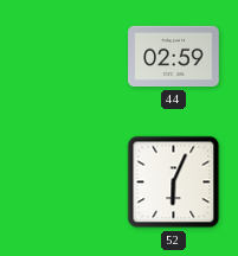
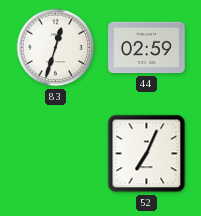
83: none -> 12:33
52: 6:04 -> 7:04
